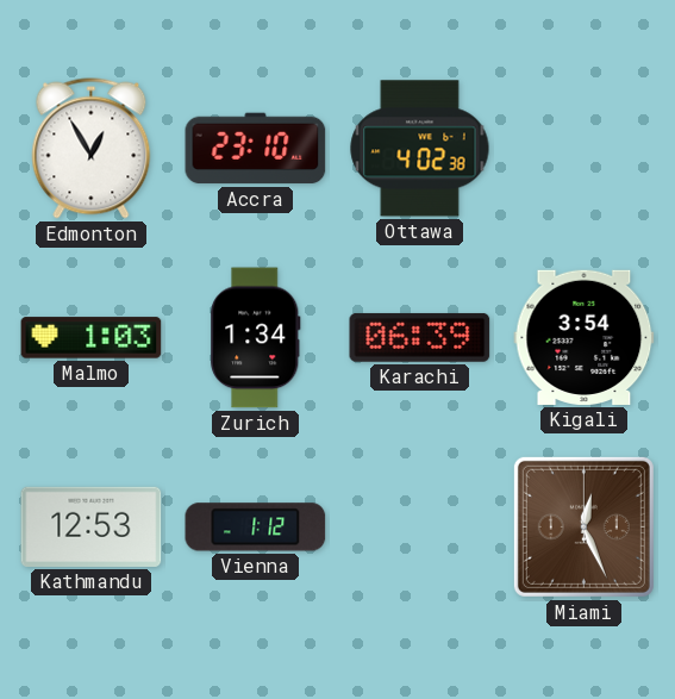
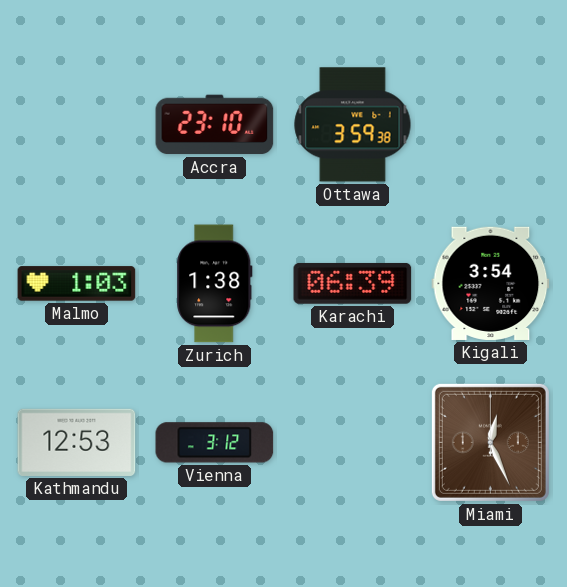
Edmonton: 12:55 -> none
Ottawa: 4:02 -> 3:59
Zurich: 1:34 -> 1:38
Vienna: 1:12 -> 3:12
